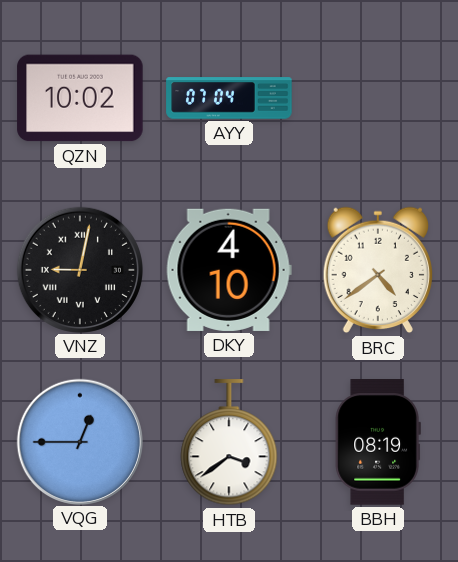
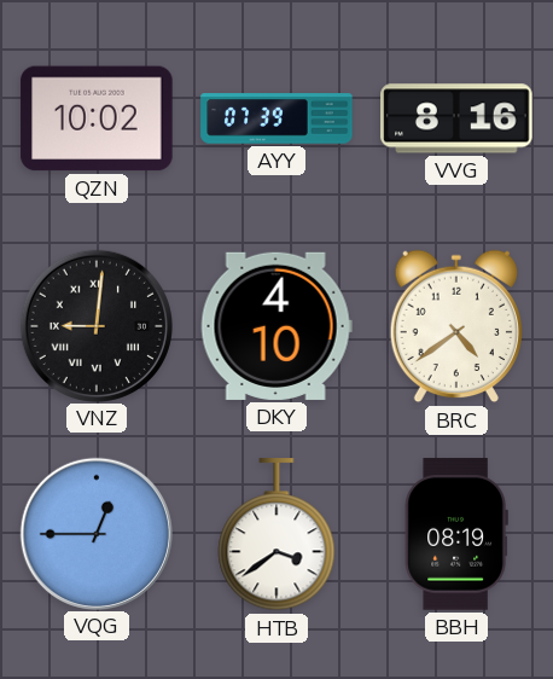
AYY: 07:04 -> 07:39
VVG: none -> 8:16
VNZ: 9:02 -> 9:01
